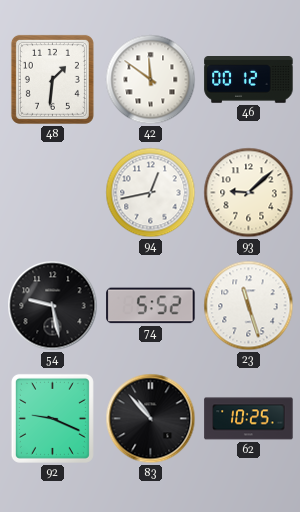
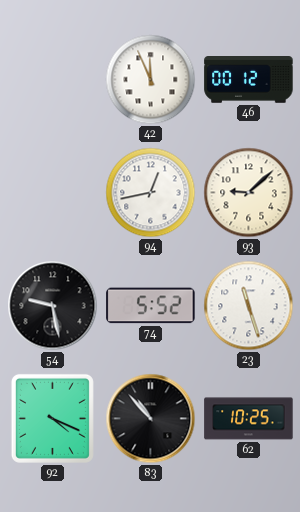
48: 1:31 -> none
42: 11:51 -> 11:56
92: 9:19 -> 4:19
